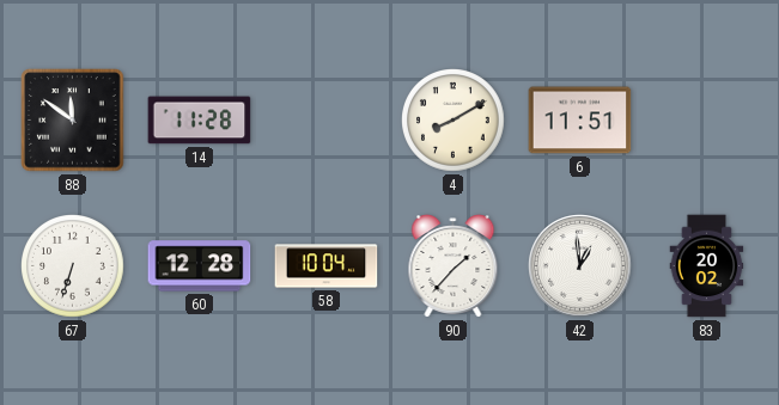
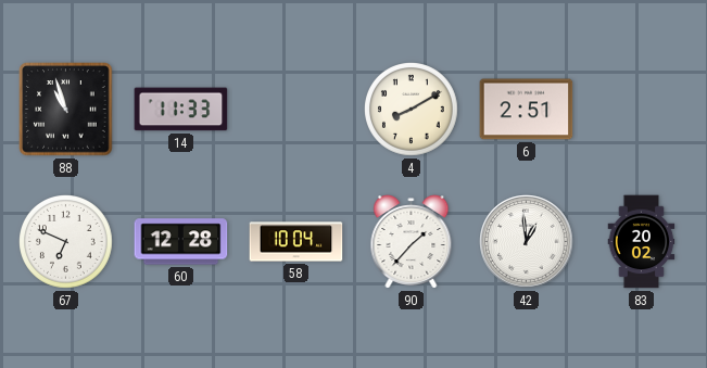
88: 11:51 -> 10:57
14: 11:28 -> 11:33
6: 11:51 -> 2:51
67: 6:33 -> 6:49
